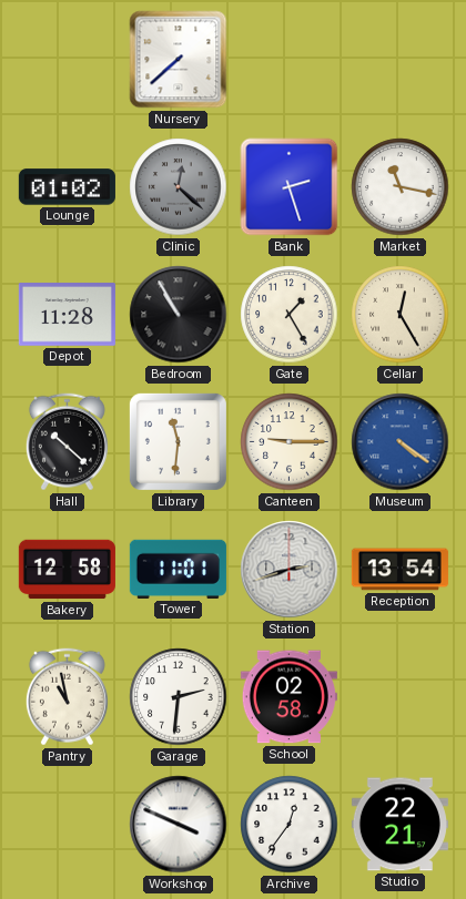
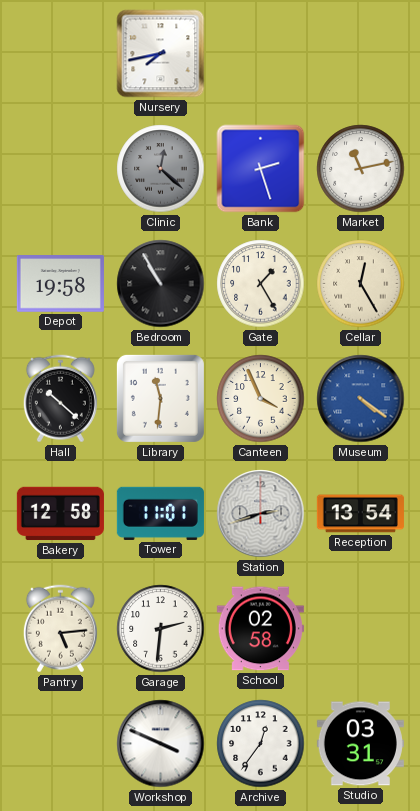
Nursery: 7:38 -> 7:43
Lounge: 01:02 -> none
Market: 11:17 -> 11:13
Depot: 11:28 -> 19:58
Canteen: 9:15 -> 3:56
Pantry: 10:58 -> 5:14
Studio: 22:21 -> 03:31
